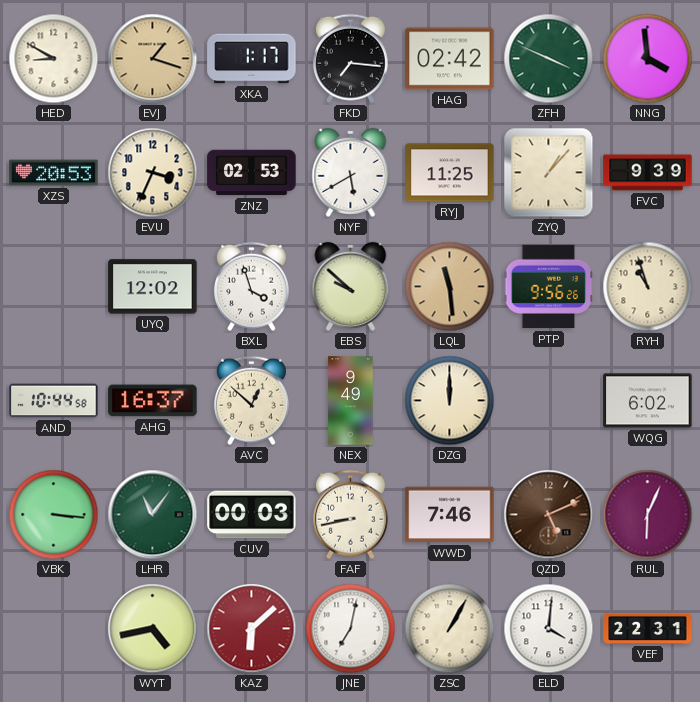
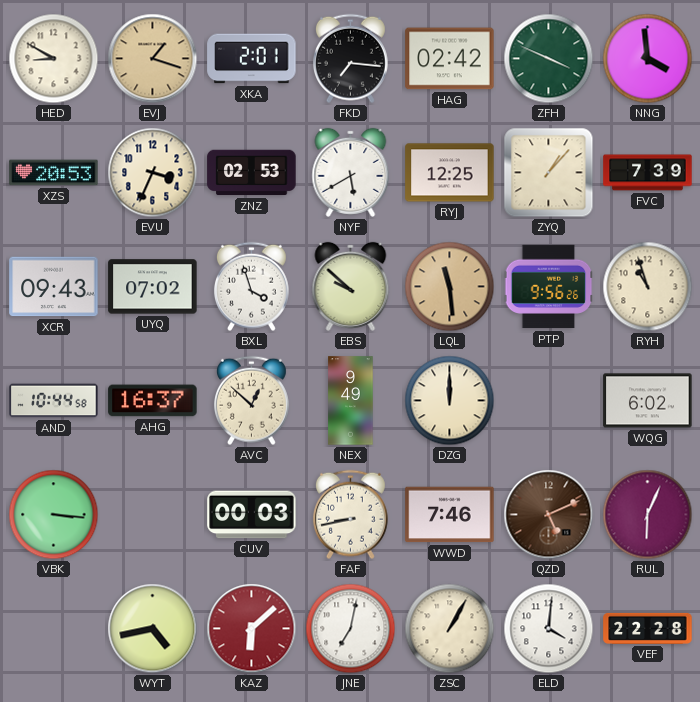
XKA: 1:17 -> 2:01
RYJ: 11:25 -> 12:25
FVC: 9:39 -> 7:39
XCR: none -> 09:43
UYQ: 12:02 -> 07:02
LHR: 11:06 -> none
VEF: 22:31 -> 22:28
